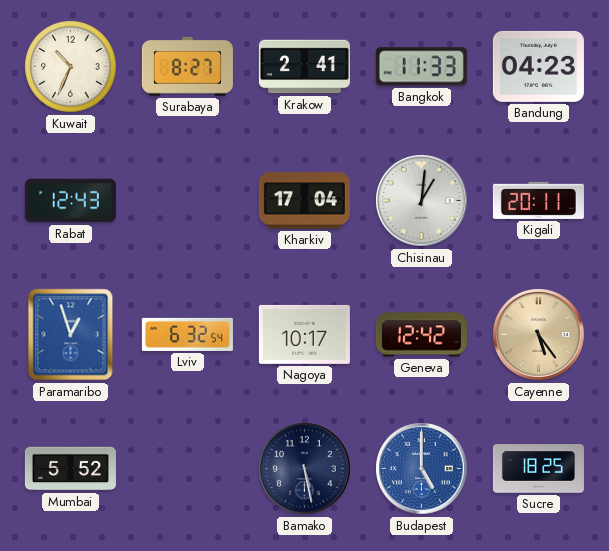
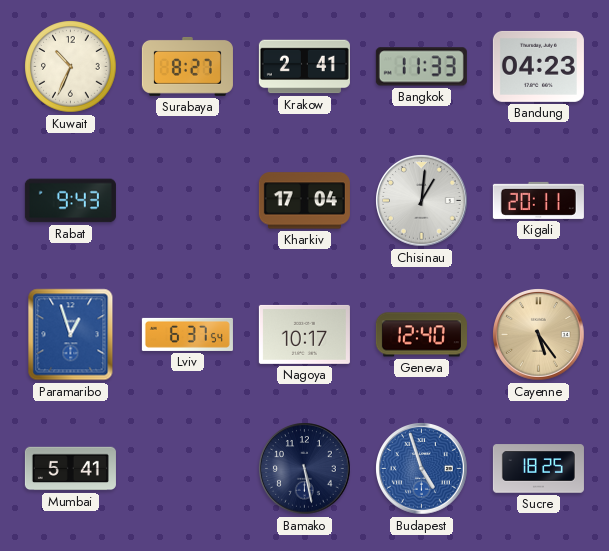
Rabat: 12:43 -> 9:43
Lviv: 6:32 -> 6:37
Geneva: 12:42 -> 12:40
Mumbai: 5:52 -> 5:41
Budapest: 5:00 -> 4:57
